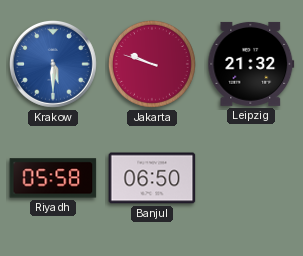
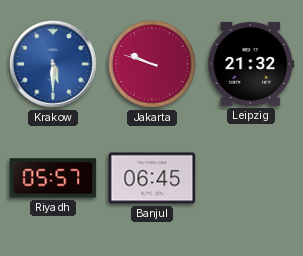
Riyadh: 05:58 -> 05:57
Banjul: 06:50 -> 06:45
